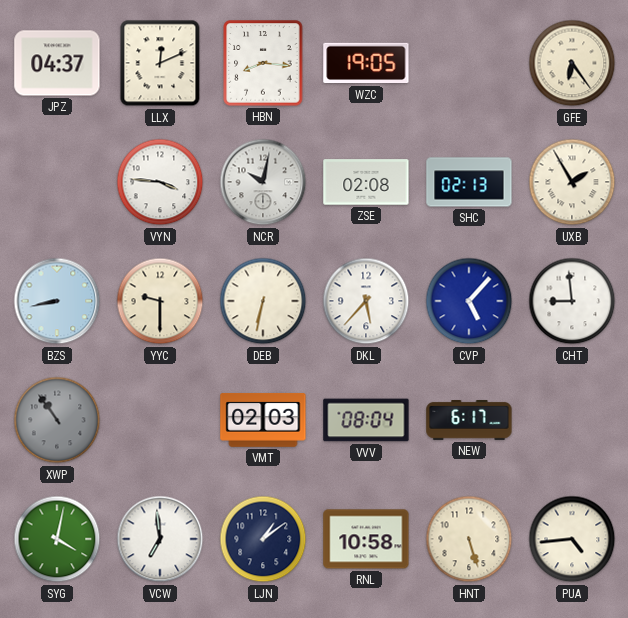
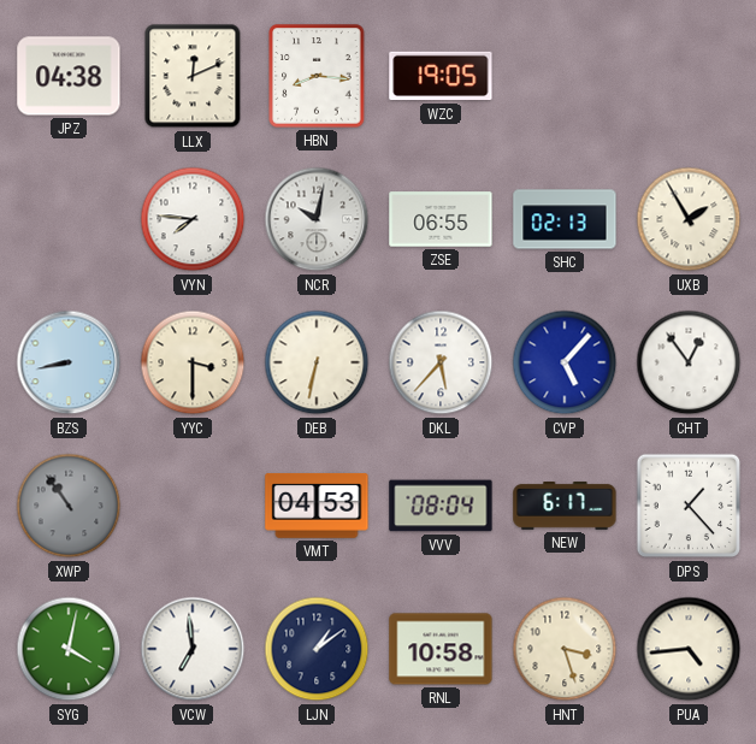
JPZ: 04:37 -> 04:38
GFE: 6:24 -> none
VYN: 3:46 -> 7:46
ZSE: 02:08 -> 06:55
YYC: 9:30 -> 3:30
CHT: 8:59 -> 12:54
VMT: 02:03 -> 04:53
DPS: none -> 1:23
HNT: 5:27 -> 3:27
